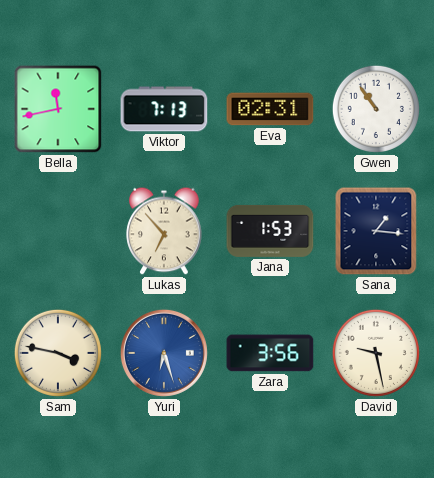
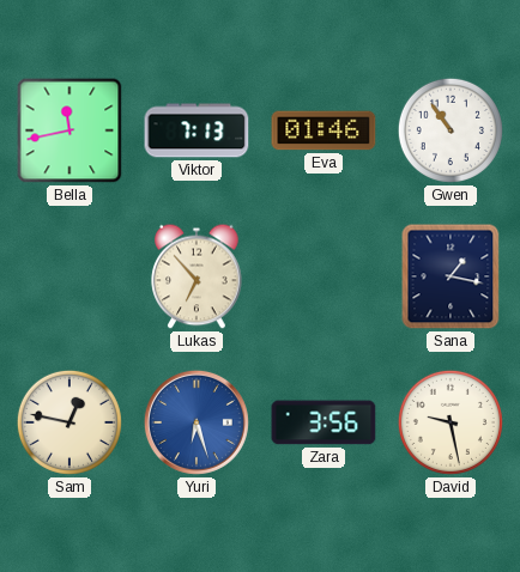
Eva: 02:31 -> 01:46
Jana: 1:53 -> none
Sana: 1:16 -> 1:17
Sam: 3:47 -> 12:47
